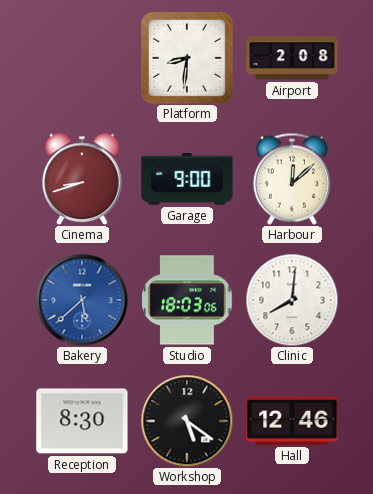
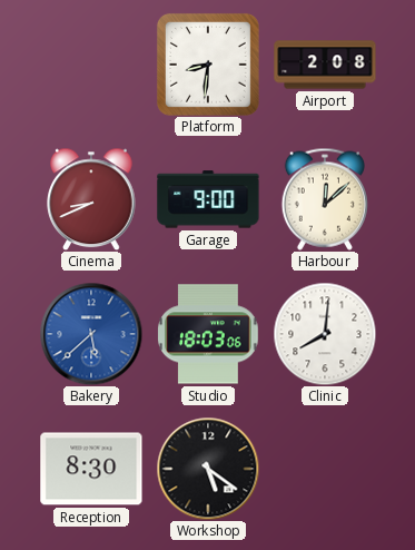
Cinema: 8:42 -> 8:41
Hall: 12:46 -> none
